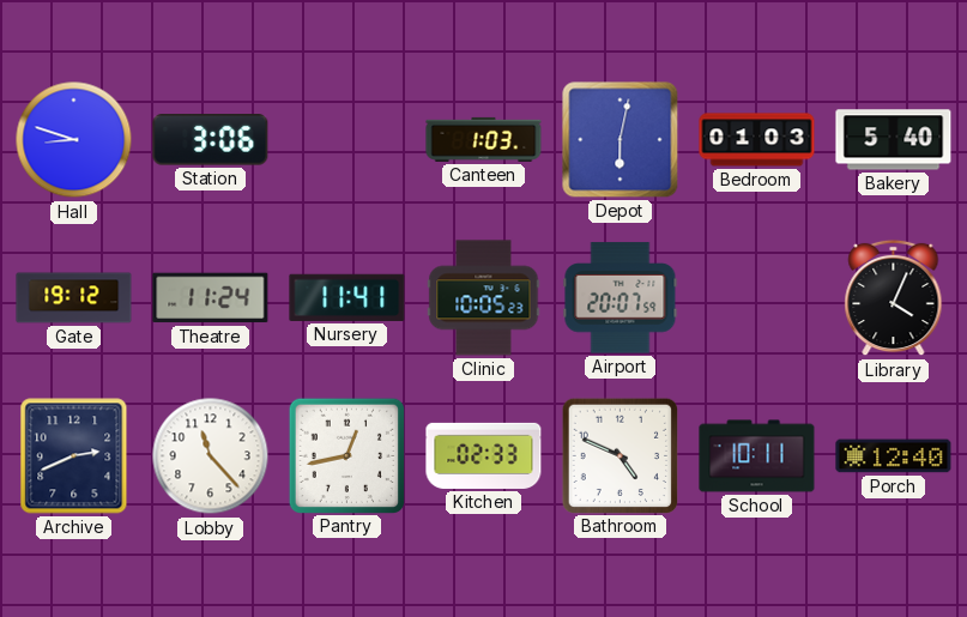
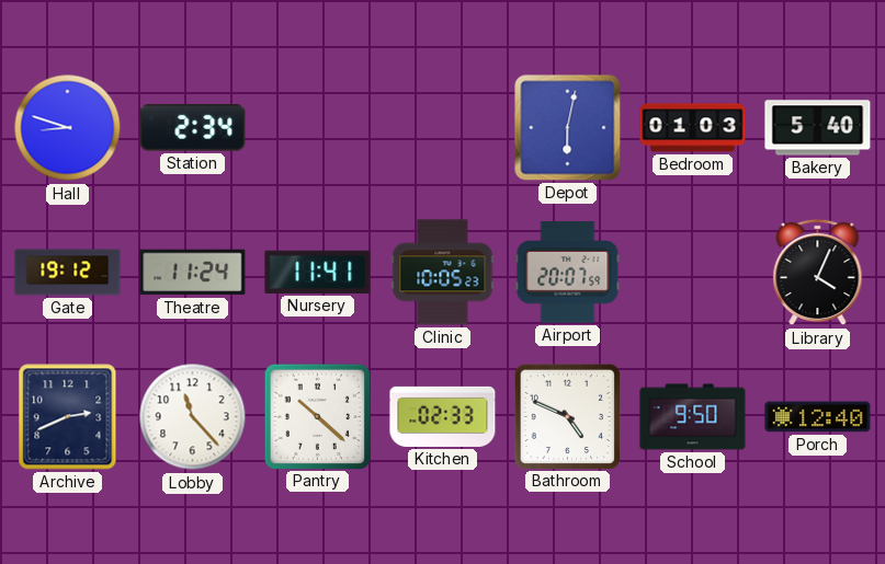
Station: 3:06 -> 2:34
Canteen: 1:03 -> none
Pantry: 12:43 -> 10:22
School: 10:11 -> 9:50
